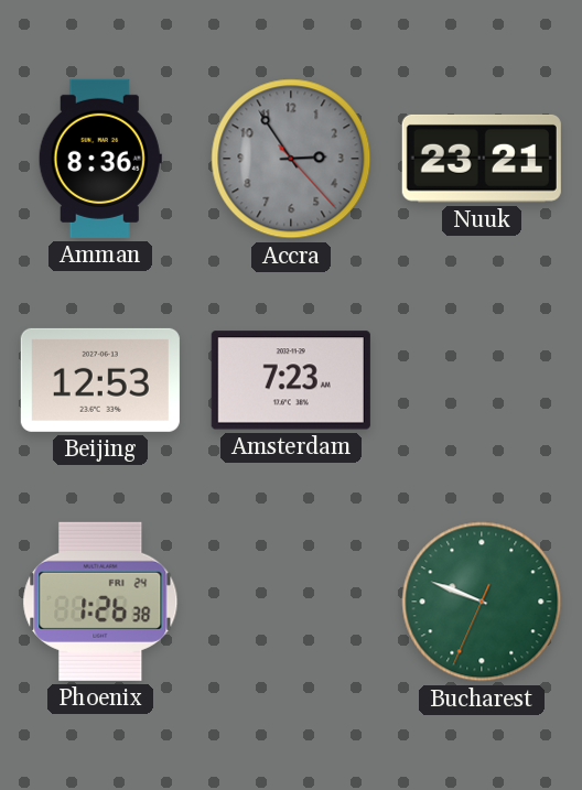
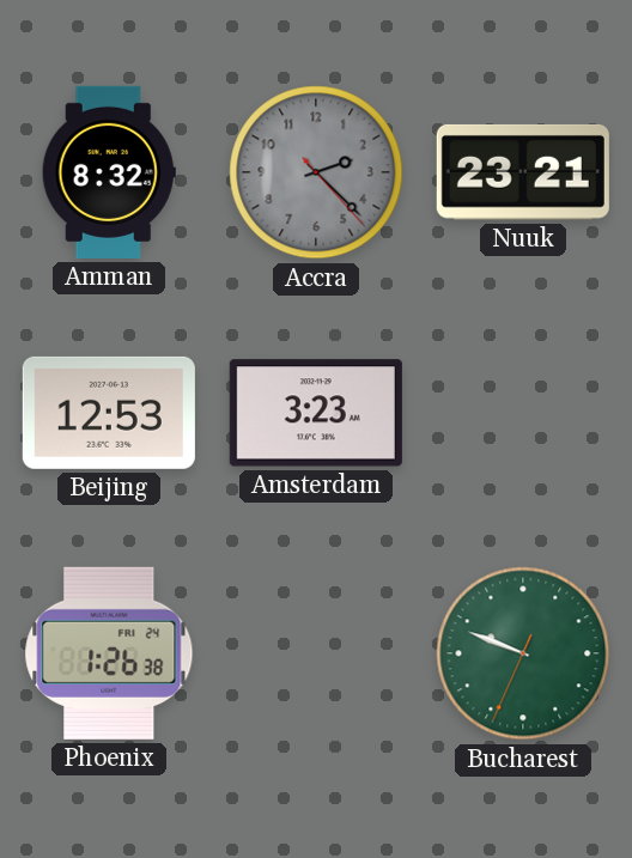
Amman: 8:36 -> 8:32
Accra: 2:54 -> 2:22
Amsterdam: 7:23 -> 3:23
